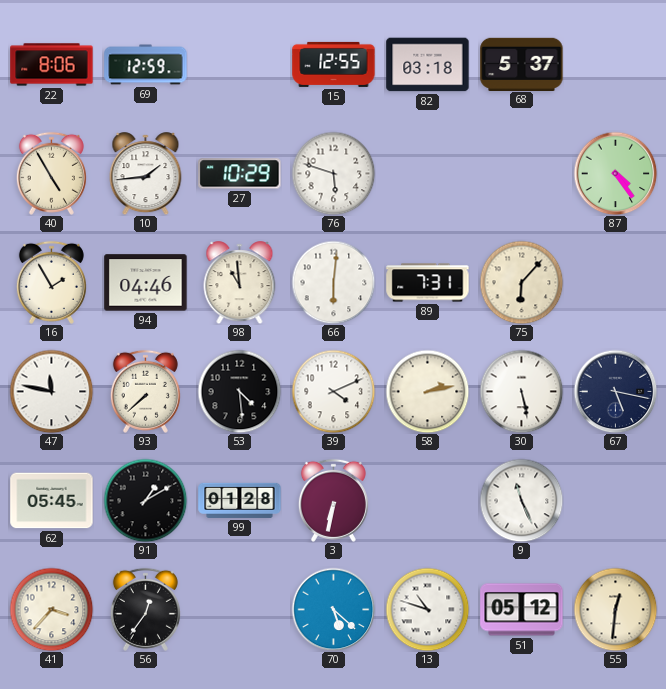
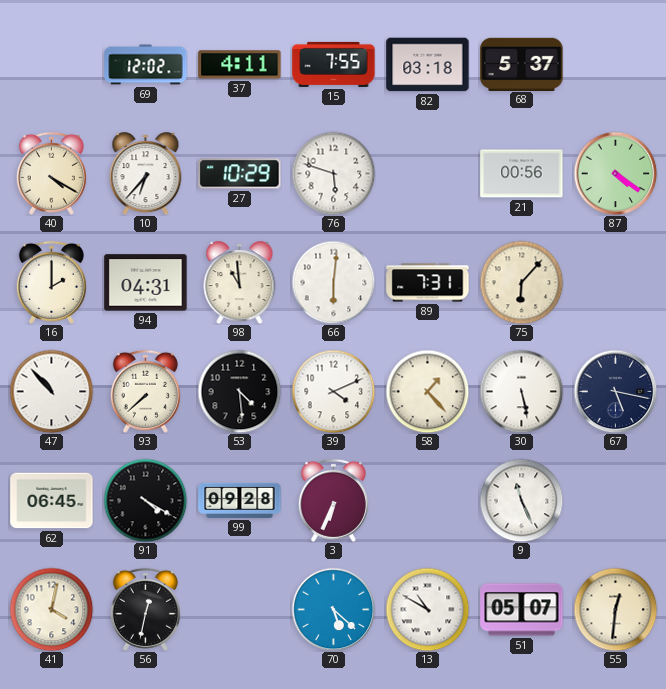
22: 8:06 -> none
69: 12:59 -> 12:02
37: none -> 4:11
15: 12:55 -> 7:55
40: 4:55 -> 4:20
10: 1:44 -> 6:37
21: none -> 00:56
87: 4:24 -> 4:21
16: 1:55 -> 2:00
94: 04:46 -> 04:31
47: 11:47 -> 10:53
58: 2:13 -> 1:23
62: 05:45 -> 06:45
91: 1:10 -> 4:20
99: 01:28 -> 09:28
3: 6:32 -> 6:34
41: 3:37 -> 4:02
56: 12:36 -> 12:32
13: 10:48 -> 10:50
51: 05:12 -> 05:07
